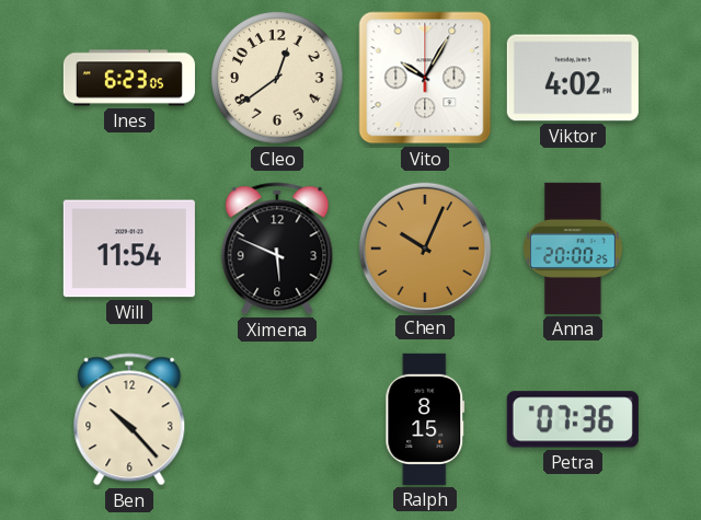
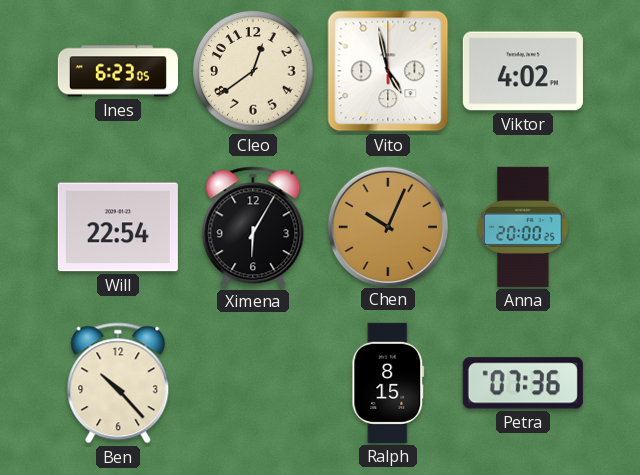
Vito: 10:05 -> 4:58
Will: 11:54 -> 22:54
Ximena: 5:49 -> 6:05
